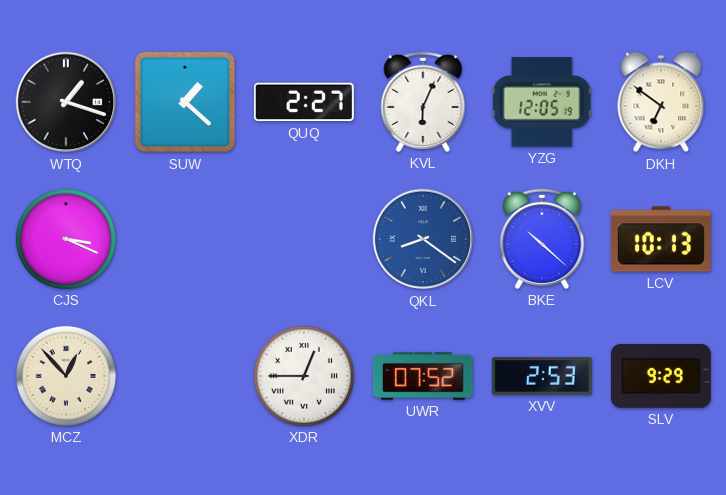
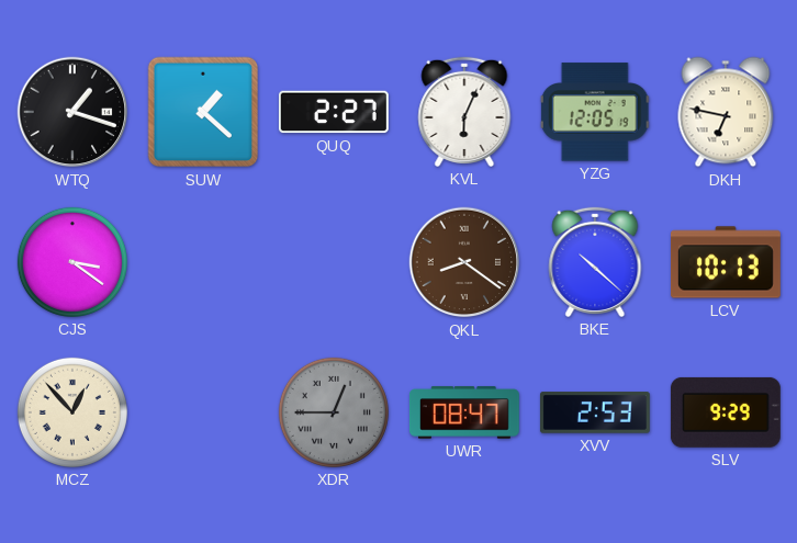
DKH: 6:51 -> 6:47
CJS: 3:19 -> 3:21
QKL dial: blue -> brown
XDR dial: white -> grey
UWR: 07:52 -> 08:47
